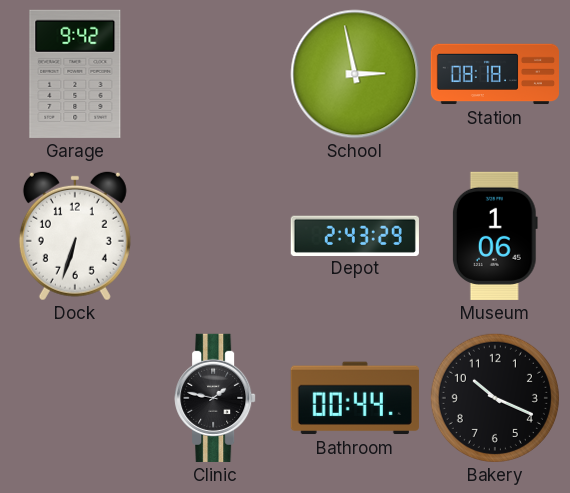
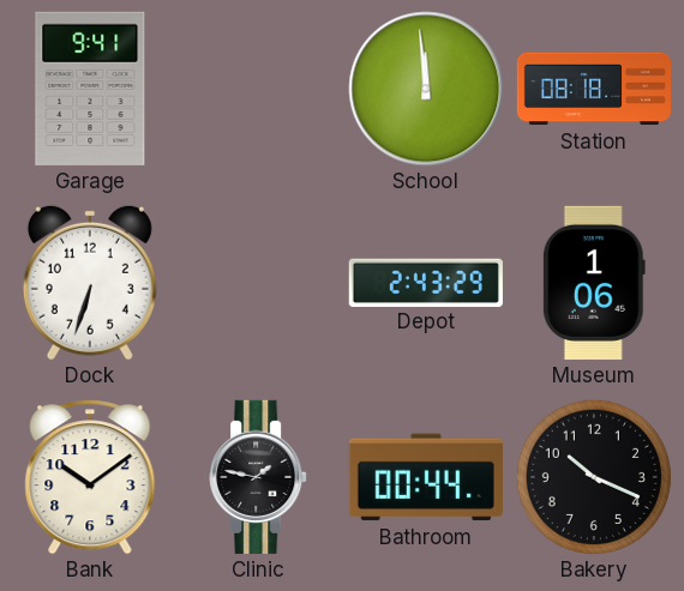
Garage: 9:42 -> 9:41
School: 2:58 -> 11:59
Bank: none -> 10:09
